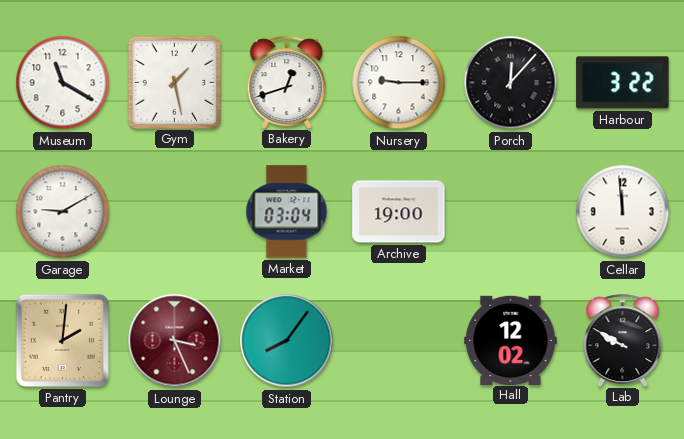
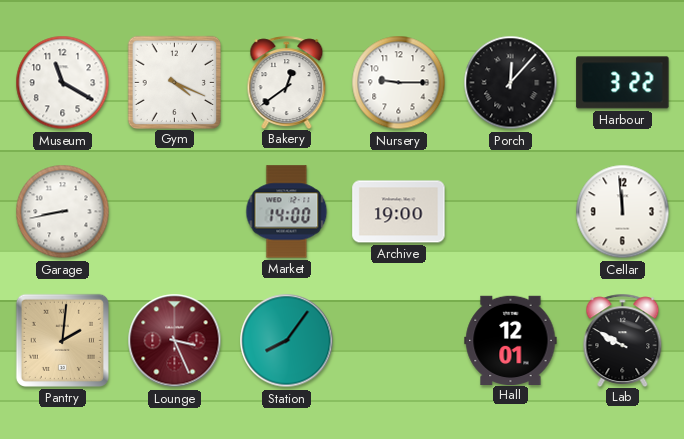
Gym: 1:28 -> 4:19
Bakery: 12:42 -> 12:39
Garage: 9:10 -> 8:43
Market: 03:04 -> 14:00
Hall: 12:02 -> 12:01
